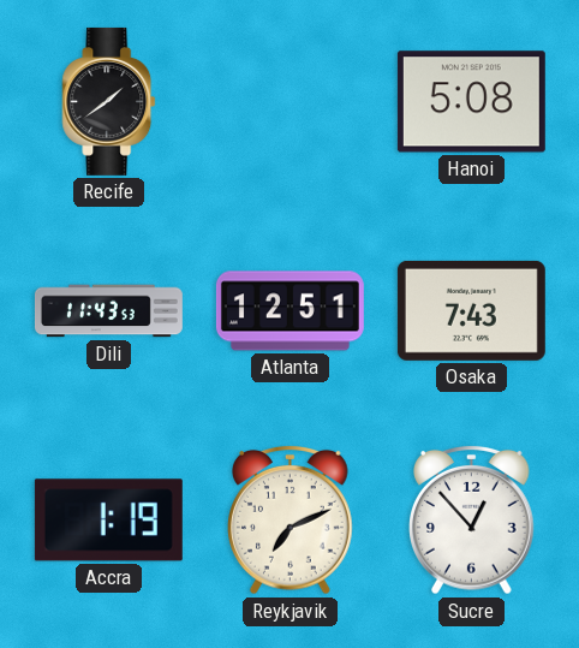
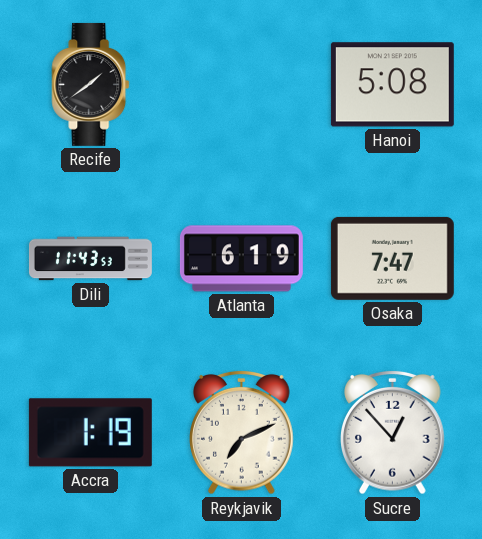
Atlanta: 12:51 -> 6:19
Osaka: 7:43 -> 7:47
